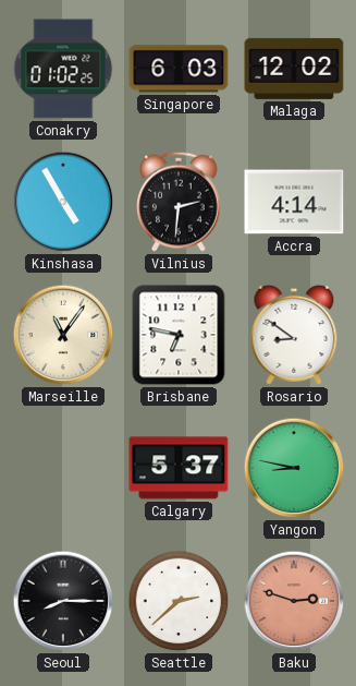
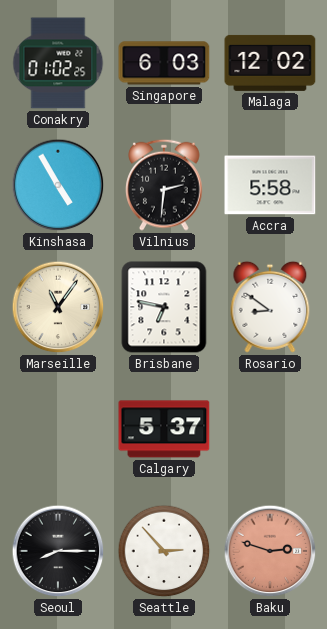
Accra: 4:14 -> 5:58
Yangon: 8:47 -> none
Seattle: 2:38 -> 2:53
